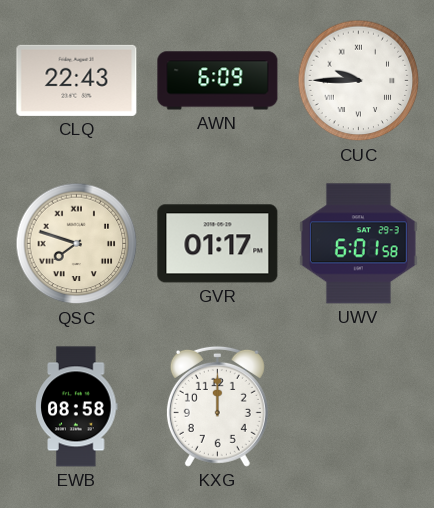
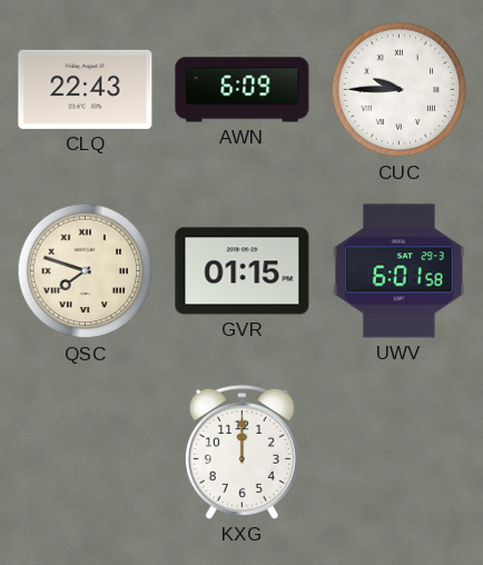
GVR: 01:17 -> 01:15
EWB: 08:58 -> none
